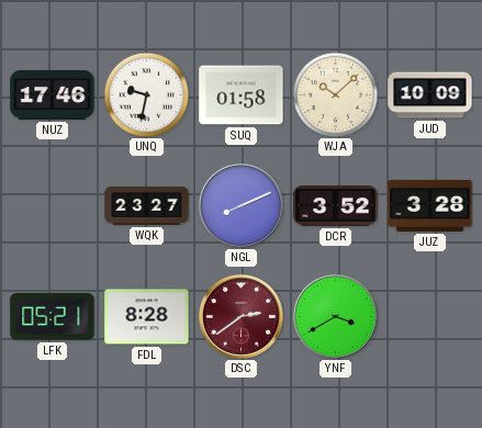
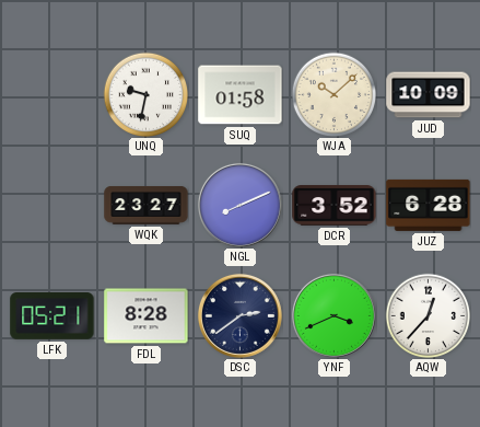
NUZ: 17:46 -> none
JUZ: 3:28 -> 6:28
DSC dial: burgundy -> navy
YNF: 3:40 -> 3:41
AQW: none -> 12:37
